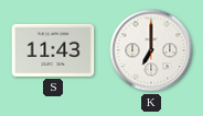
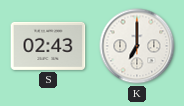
S: 11:43 -> 02:43
